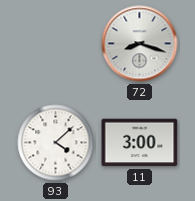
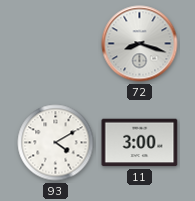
93: 4:08 -> 4:10
